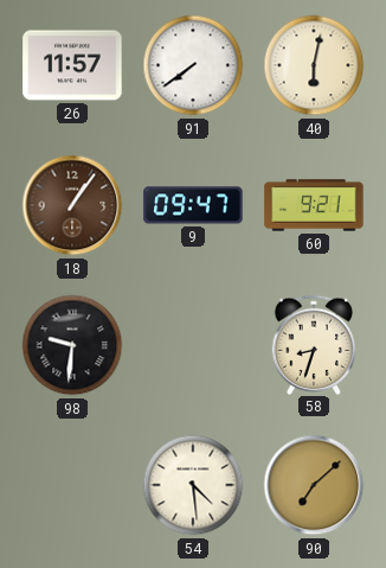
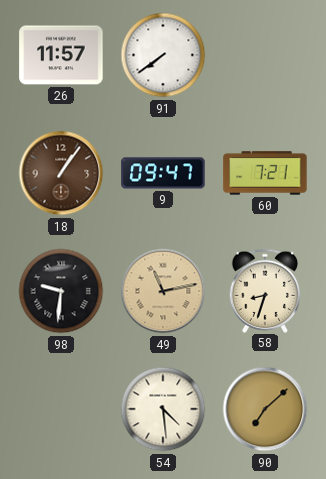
40: 6:02 -> none
60: 9:21 -> 7:21
49: none -> 11:13
